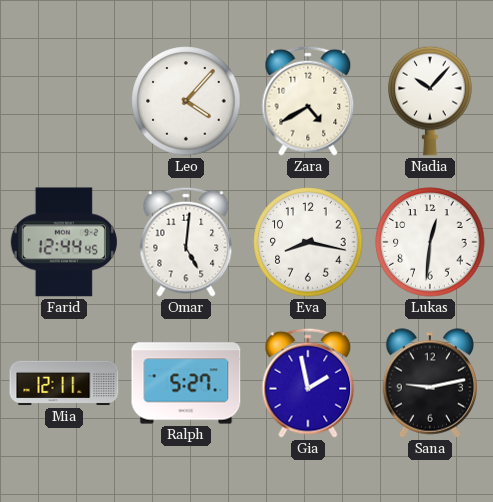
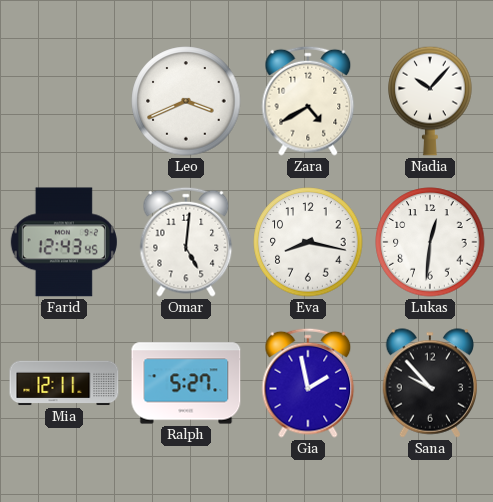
Leo: 4:07 -> 3:41
Farid: 12:44 -> 12:43
Sana: 9:13 -> 9:53
